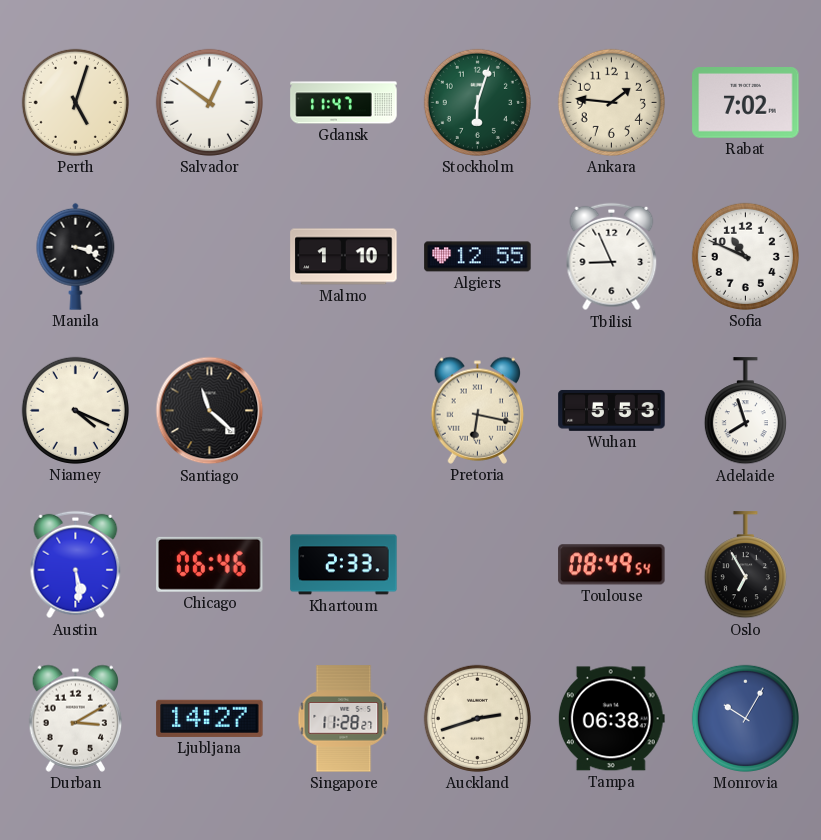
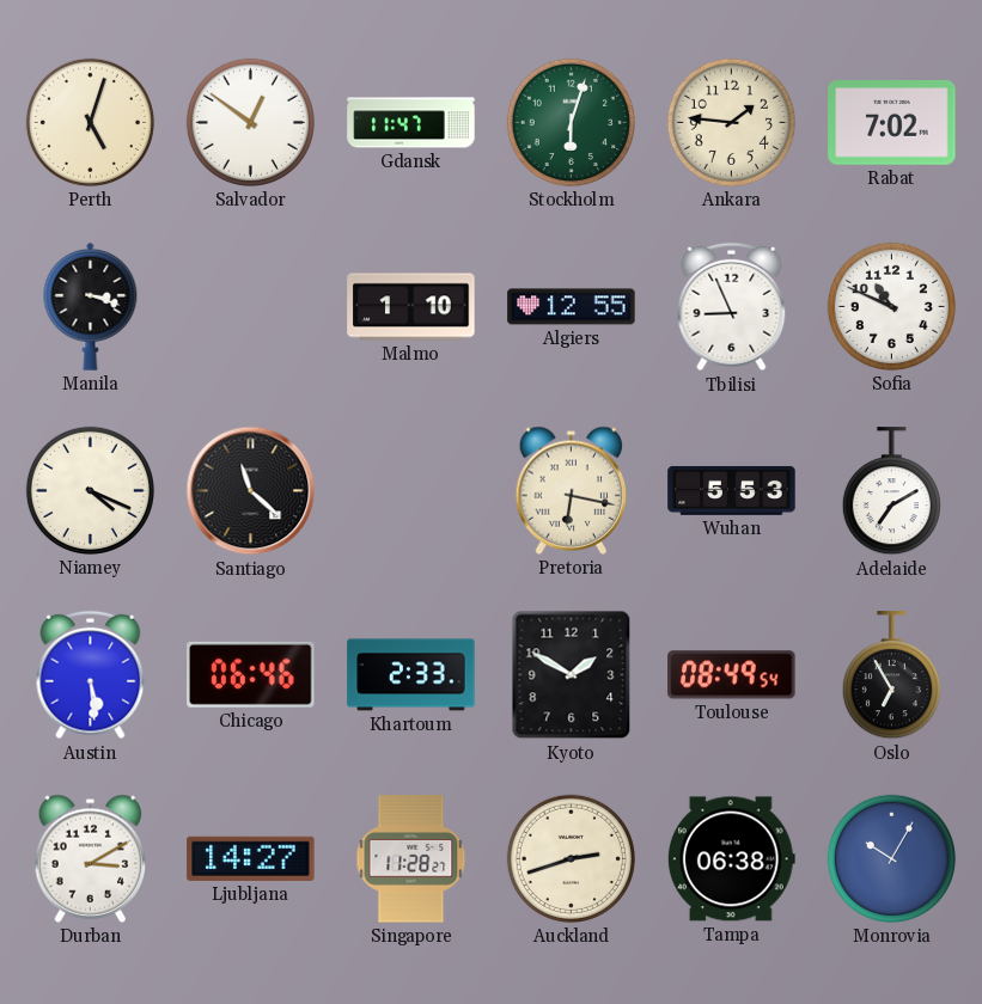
Adelaide: 7:57 -> 7:10
Kyoto: none -> 1:50
